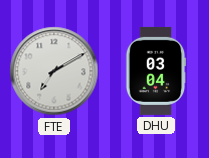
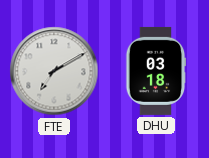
DHU: 03:04 -> 03:18
